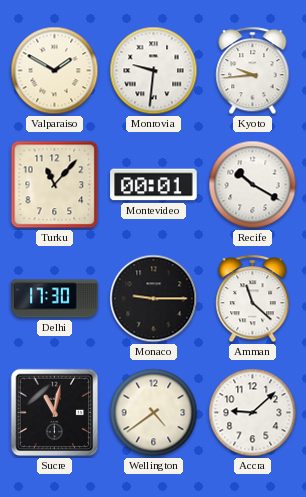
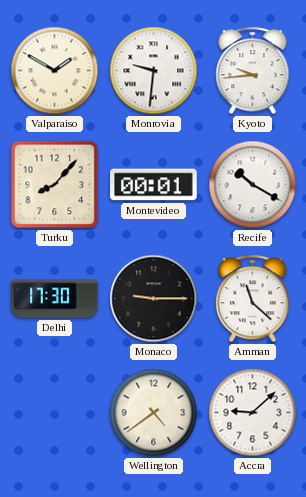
Turku: 11:07 -> 8:07
Sucre: 11:02 -> none
